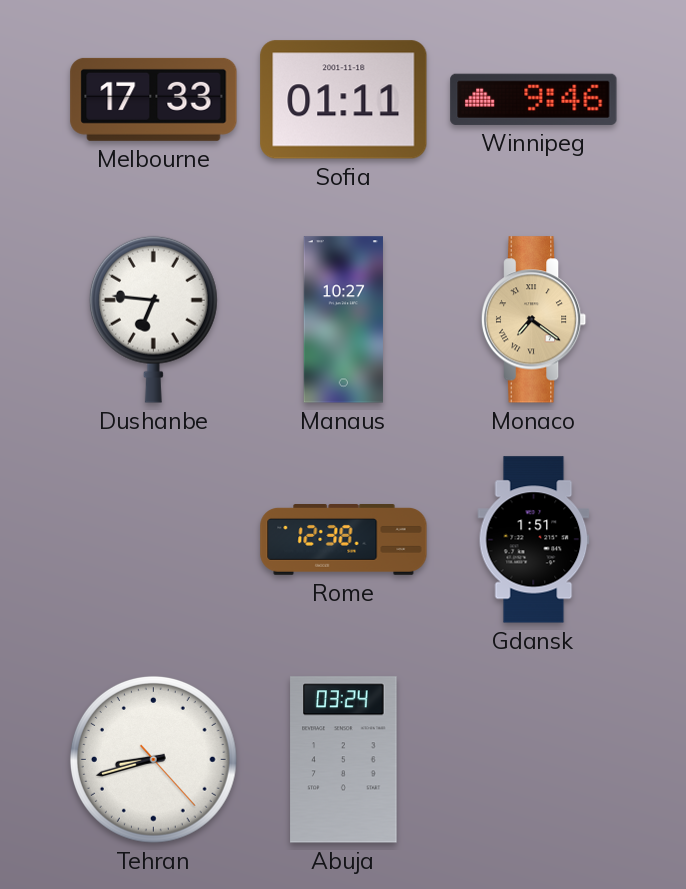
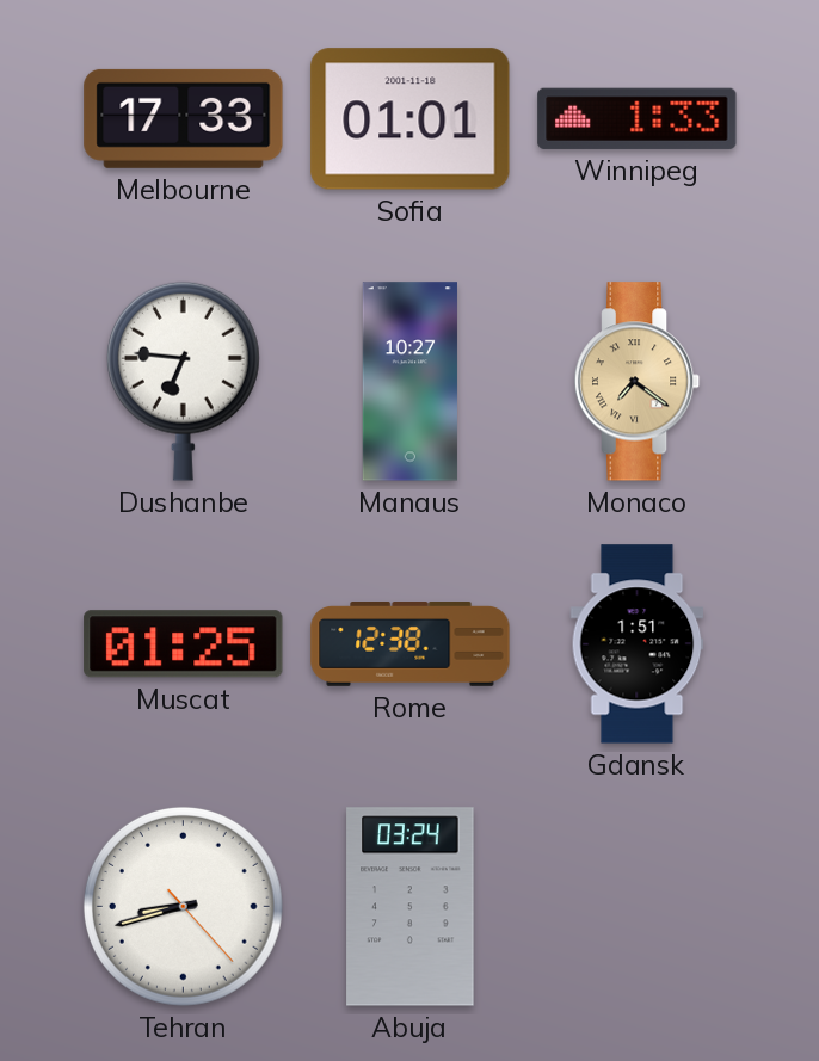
Sofia: 01:11 -> 01:01
Winnipeg: 9:46 -> 1:33
Muscat: none -> 01:25
